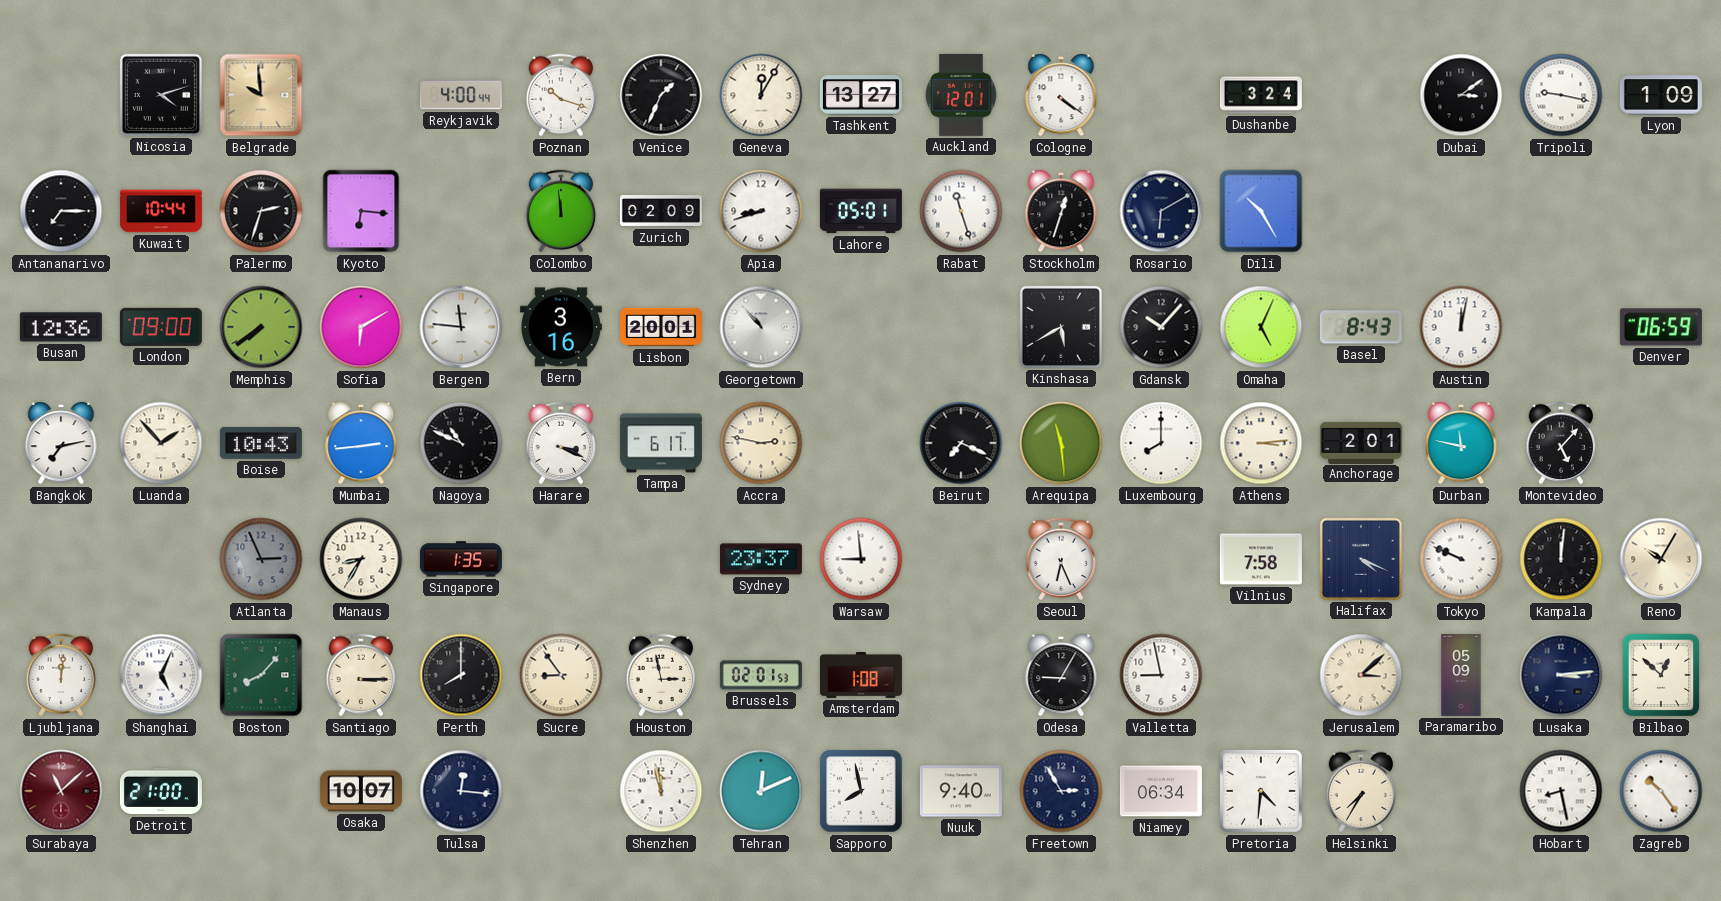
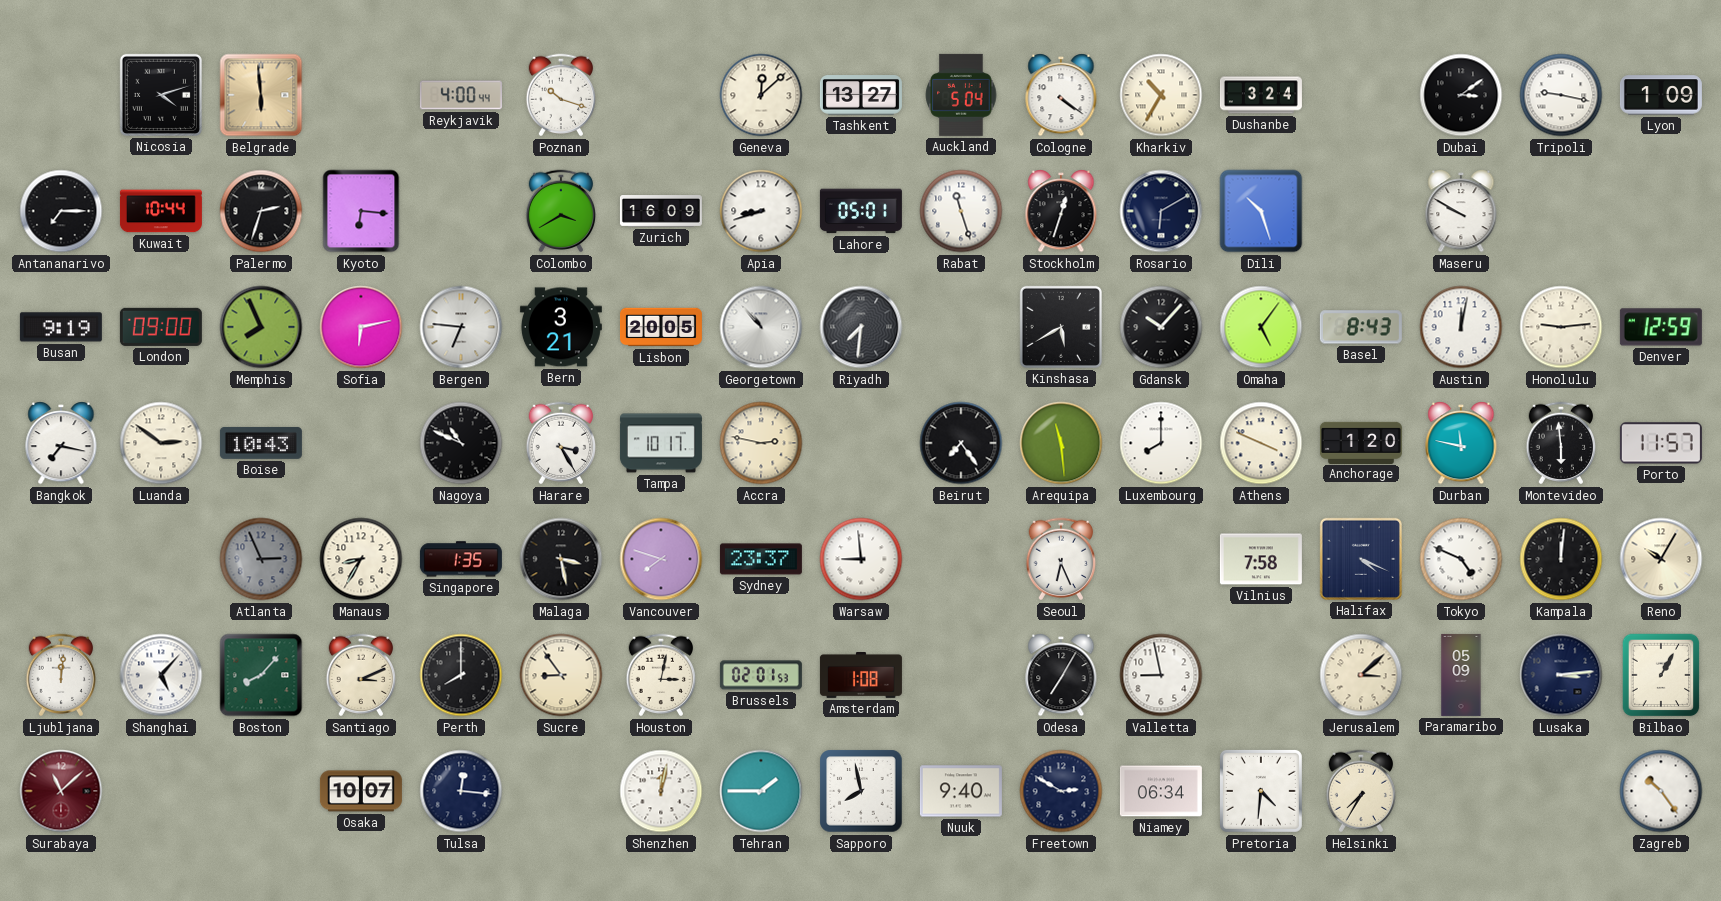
Belgrade: 9:59 -> 5:59
Venice: 1:34 -> none
Geneva: 12:05 -> 12:08
Auckland: 12:01 -> 5:04
Kharkiv: none -> 10:35
Colombo: 11:59 -> 3:40
Zurich: 02:09 -> 16:09
Dili: 10:25 -> 10:27
Maseru: none -> 9:50
Busan: 12:36 -> 9:19
Memphis: 7:39 -> 7:56
Sofia: 6:10 -> 6:13
Bergen: 11:46 -> 6:46
Bern: 3:16 -> 3:21
Lisbon: 20:01 -> 20:05
Riyadh: none -> 7:31
Omaha: 5:04 -> 5:06
Honolulu: none -> 9:14
Denver: 06:59 -> 12:59
Bangkok: 7:13 -> 7:17
Luanda: 1:53 -> 2:51
Mumbai: 2:44 -> none
Harare: 3:19 -> 3:25
Tampa: 6:17 -> 10:17
Beirut: 7:19 -> 7:24
Athens: 3:14 -> 3:49
Anchorage: 2:01 -> 1:20
Montevideo: 5:07 -> 5:59
Porto: none -> 11:57
Malaga: none -> 3:28
Vancouver: none -> 7:48
Tokyo: 9:49 -> 4:49
Shanghai: 5:04 -> 5:07
Santiago: 3:15 -> 3:11
Houston: 2:58 -> 3:02
Odesa: 9:05 -> 7:05
Bilbao: 12:52 -> 1:05
Detroit: 21:00 -> none
Shenzhen: 11:58 -> 12:02
Tehran: 12:11 -> 1:45
Freetown: 2:55 -> 2:50
Hobart: 8:28 -> none
